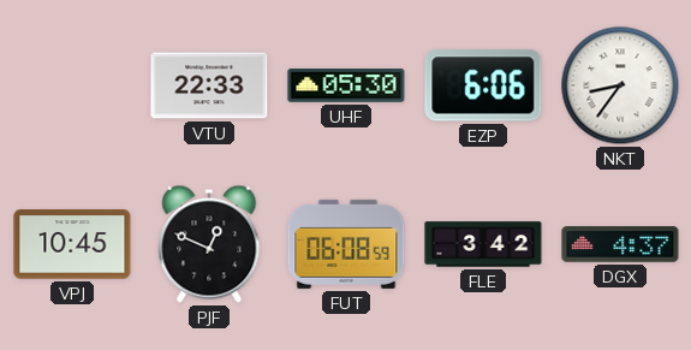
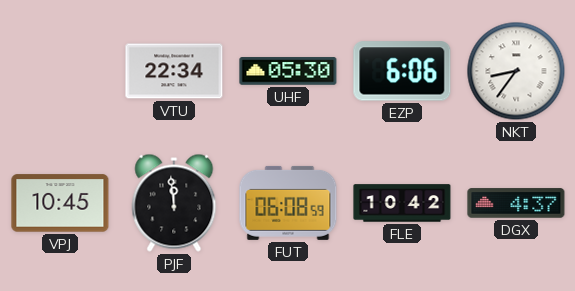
VTU: 22:33 -> 22:34
PJF: 12:49 -> 11:59
FLE: 3:42 -> 10:42
